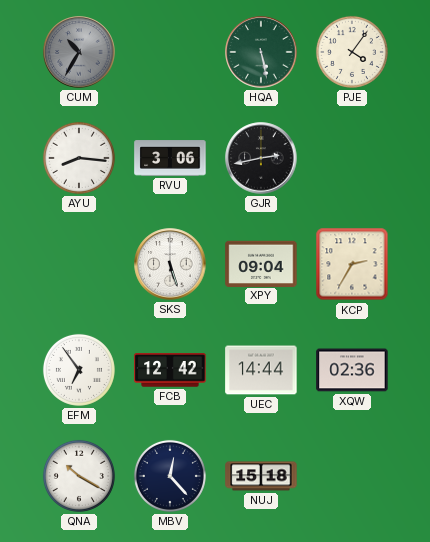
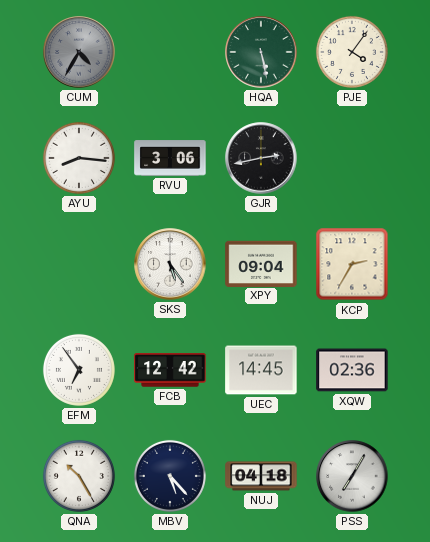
CUM: 10:35 -> 4:35
SKS: 5:27 -> 5:24
UEC: 14:44 -> 14:45
QNA: 10:20 -> 10:25
MBV: 12:23 -> 5:23
NUJ: 15:18 -> 04:18
PSS: none -> 7:05
